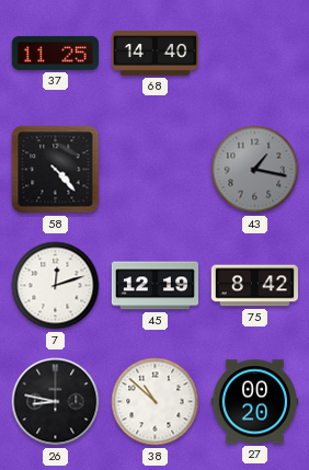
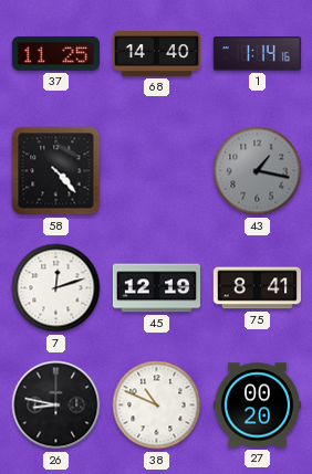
1: none -> 1:14
75: 8:42 -> 8:41
38: 10:52 -> 10:49
